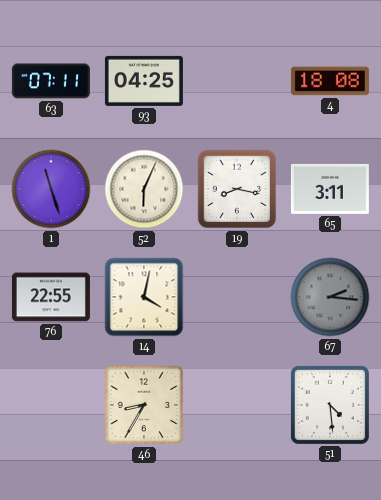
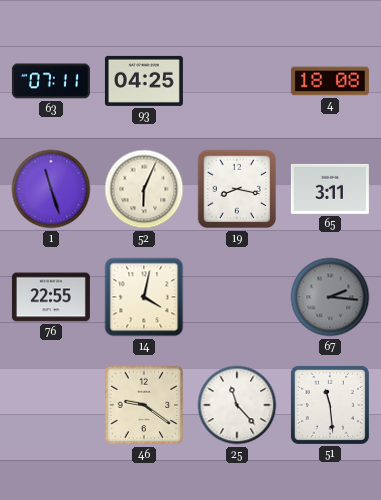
46: 8:35 -> 9:21
25: none -> 11:23
51: 4:29 -> 11:29
